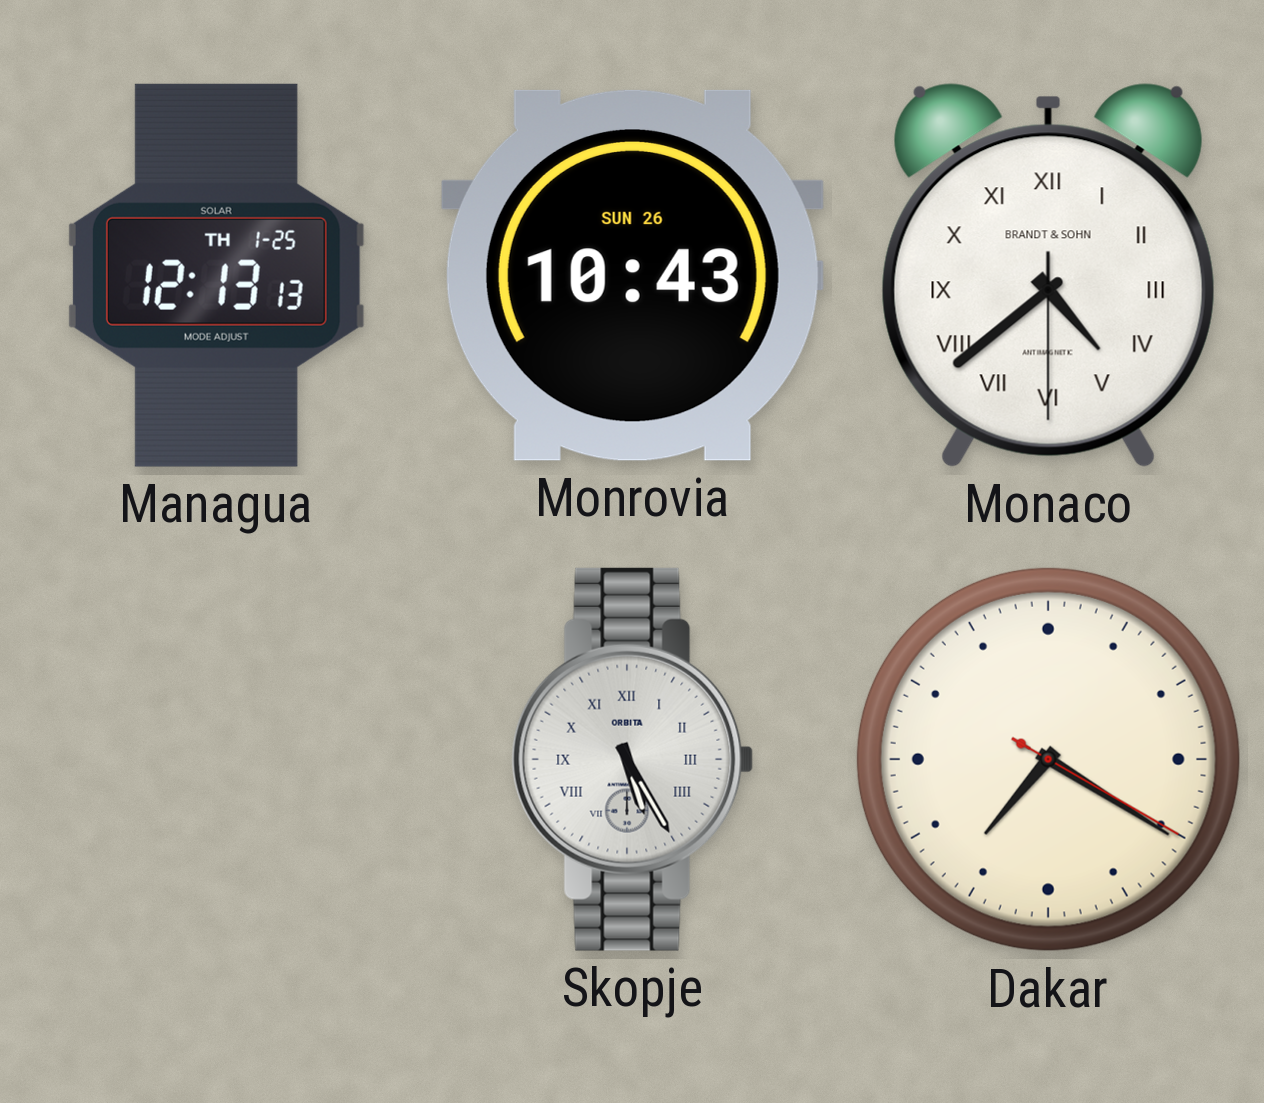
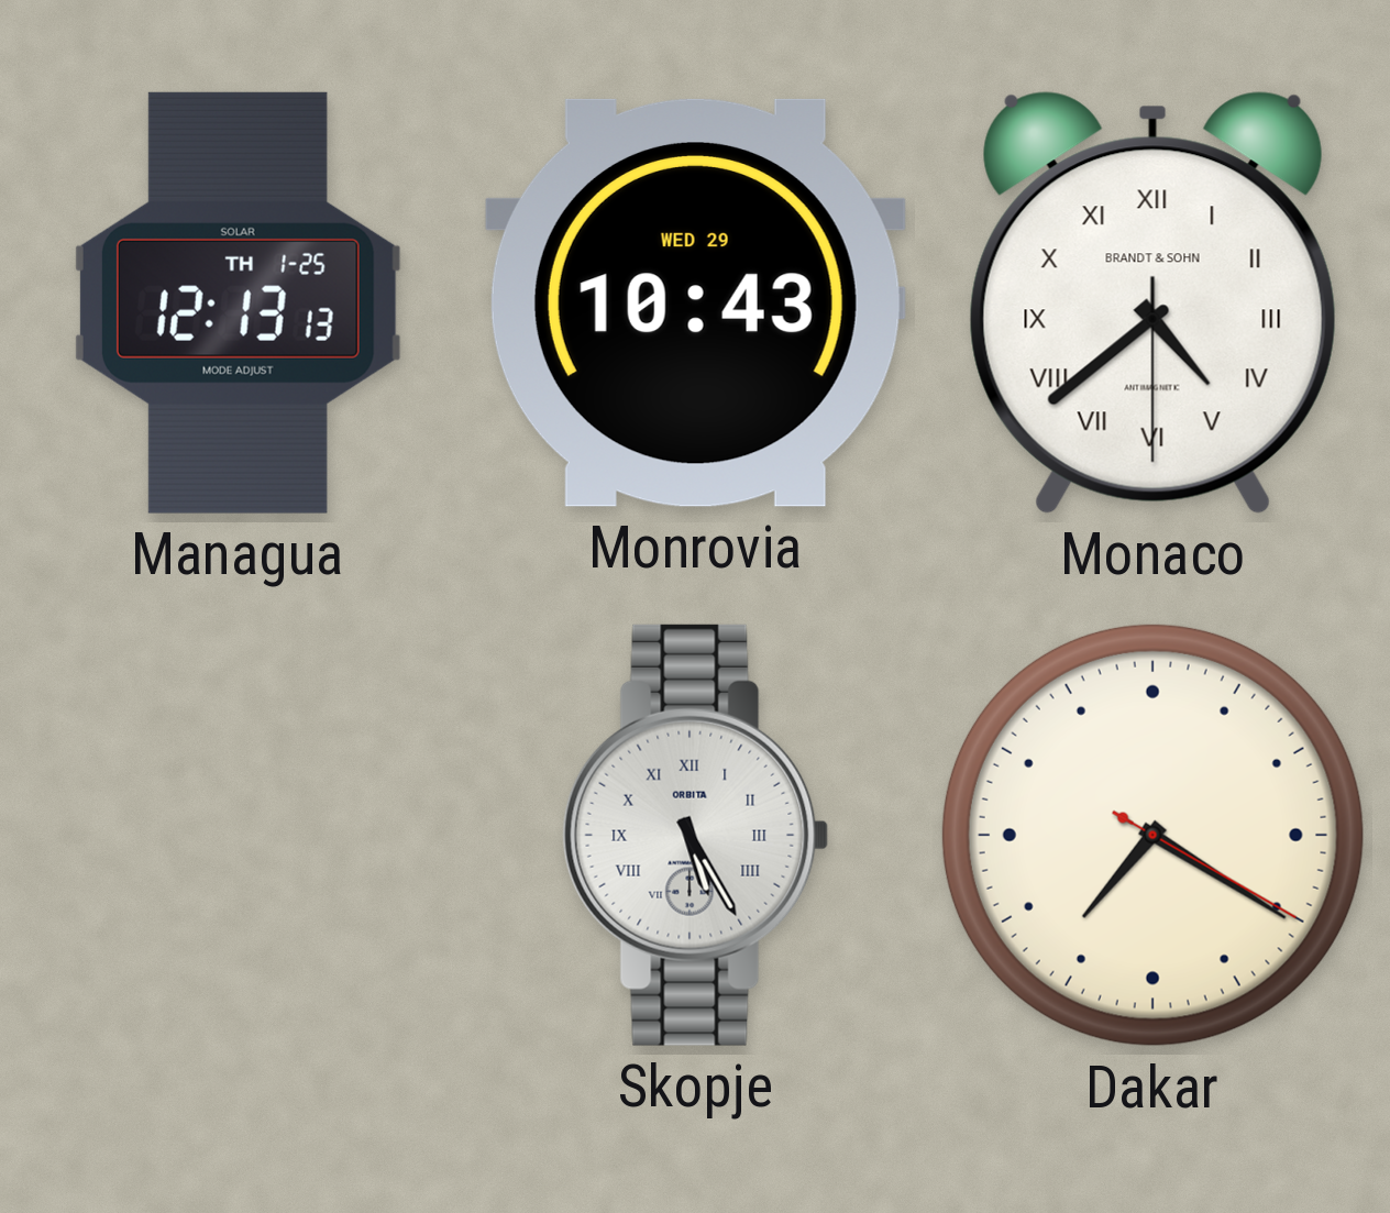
Monrovia date: SUN 26 -> WED 29
